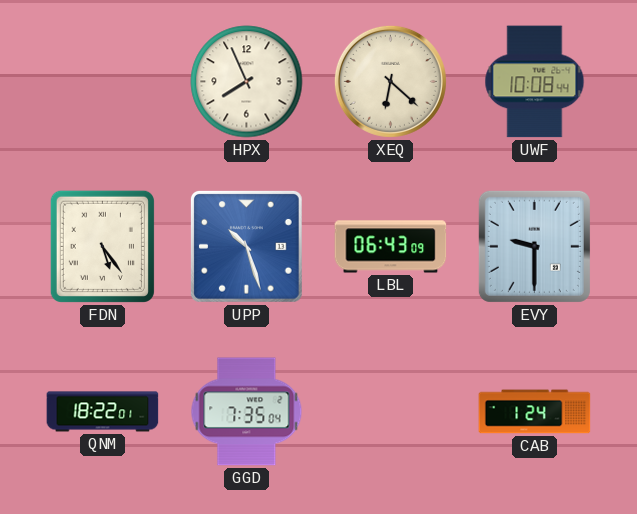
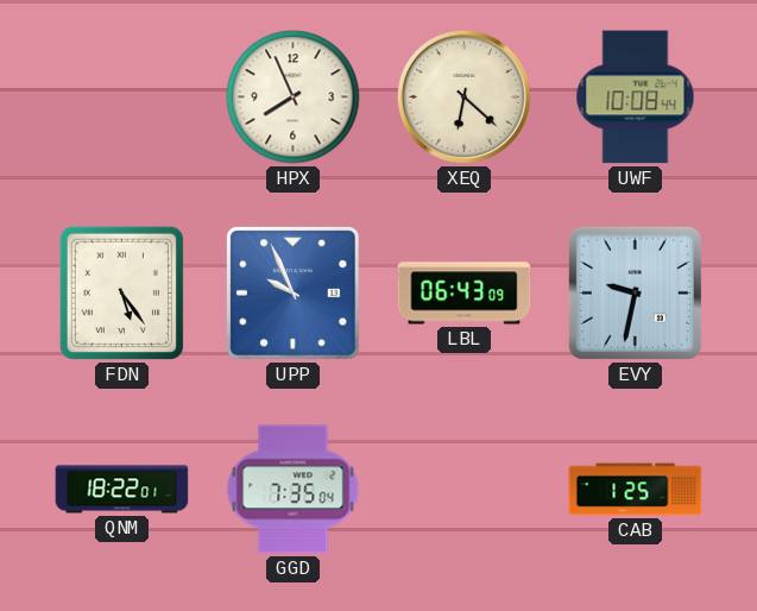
UPP: 10:27 -> 9:56
EVY: 9:30 -> 9:32
CAB: 1:24 -> 1:25
